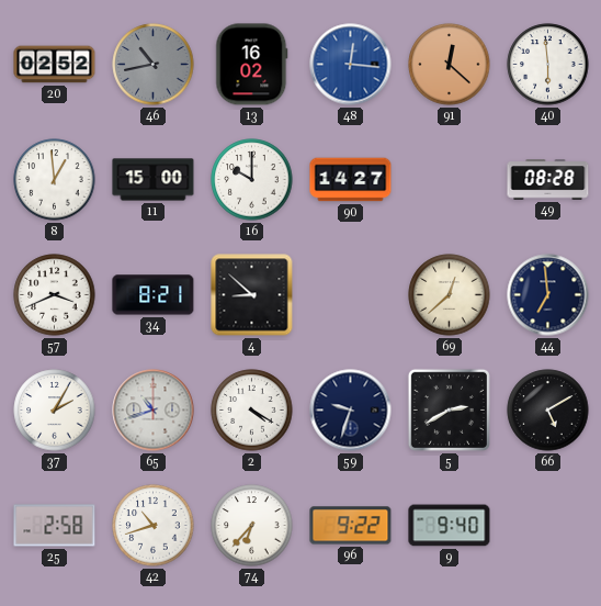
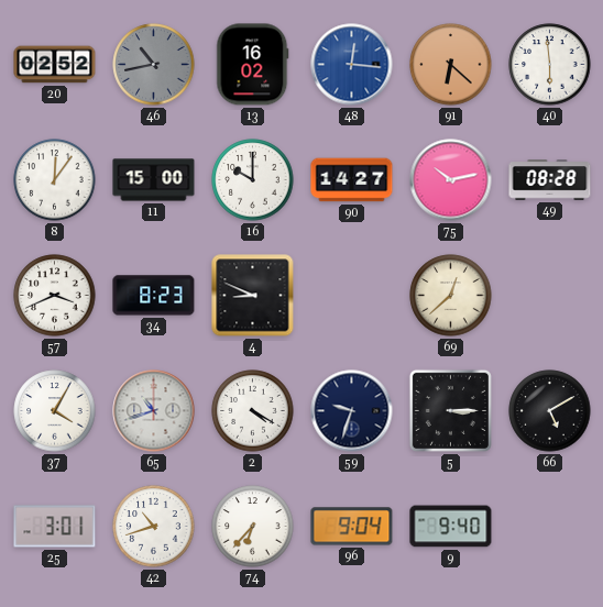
91: 12:22 -> 6:22
8: 12:59 -> 12:06
75: none -> 10:13
34: 8:21 -> 8:23
4: 8:52 -> 8:49
44: 6:59 -> none
37: 2:05 -> 4:05
5: 2:40 -> 3:15
25: 2:58 -> 3:01
96: 9:22 -> 9:04
